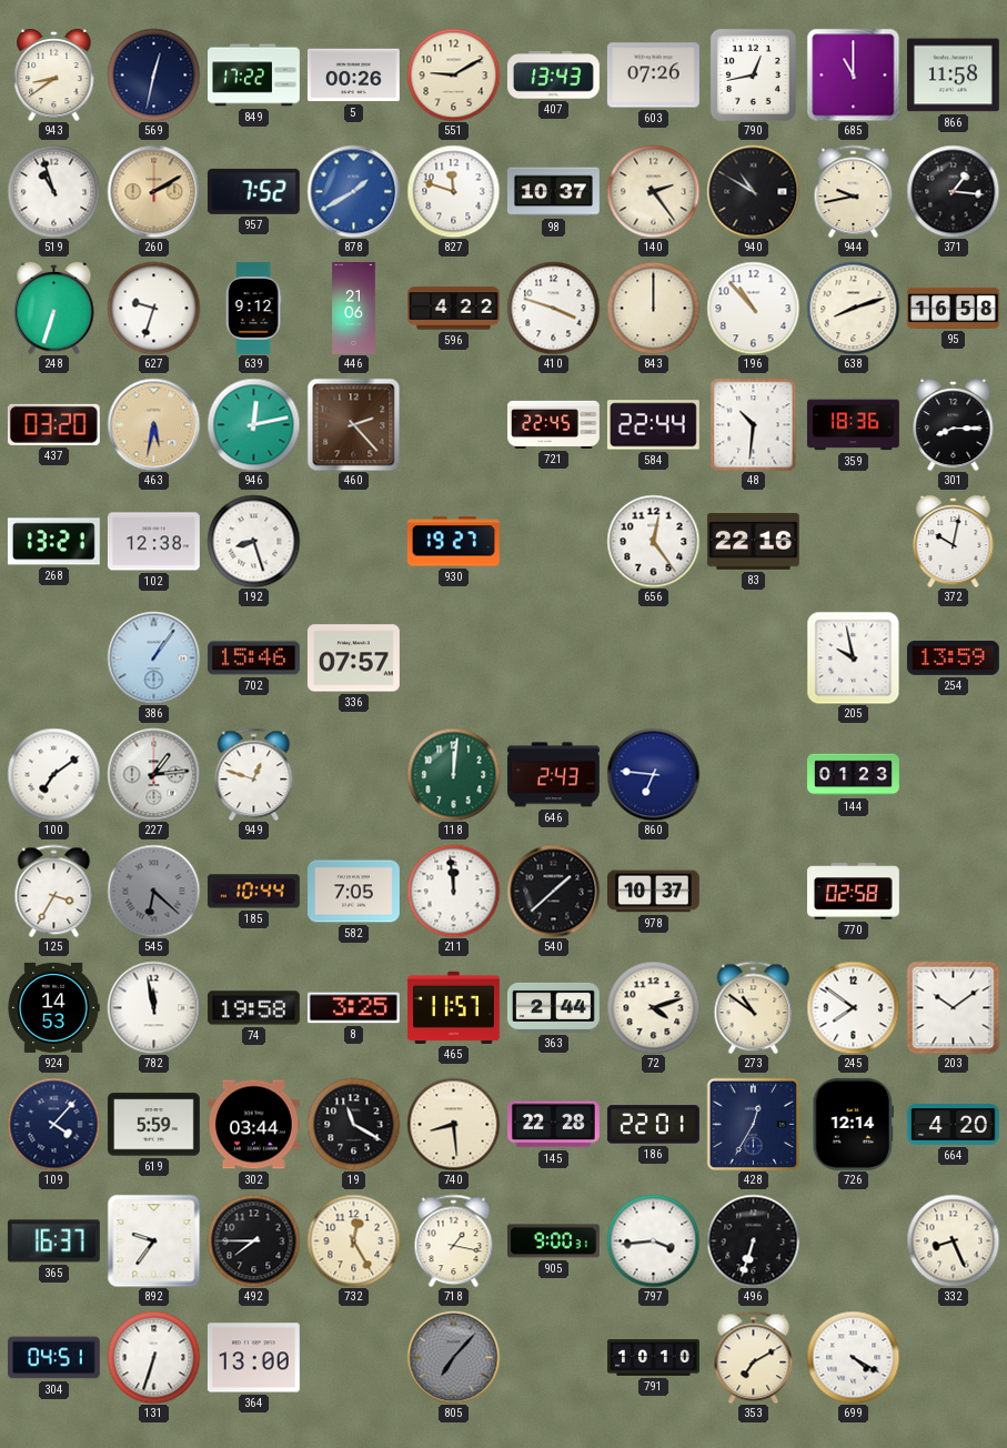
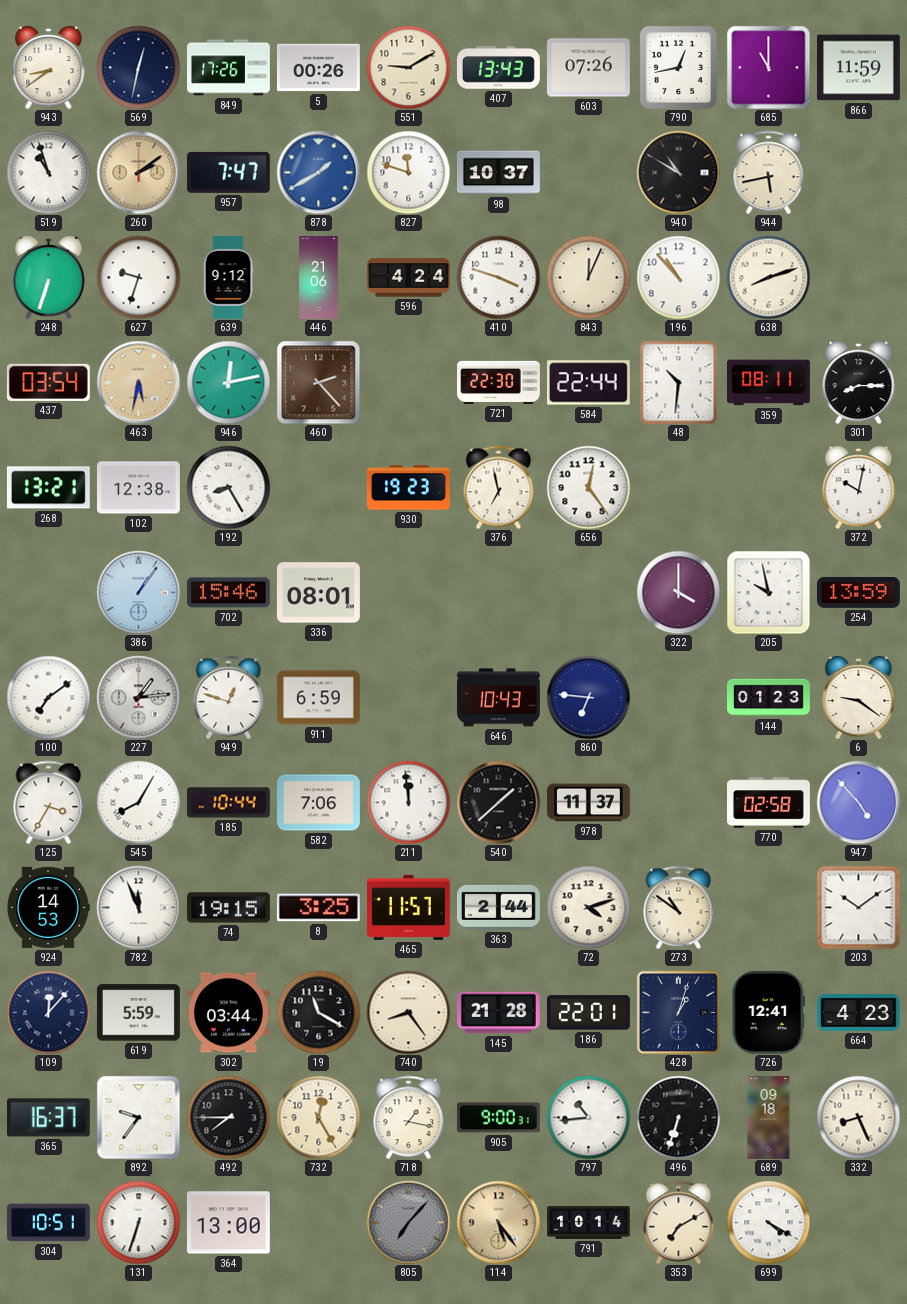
849: 17:22 -> 17:26
866: 11:58 -> 11:59
260: 2:10 -> 2:09
957: 7:52 -> 7:47
140: 2:24 -> none
944: 9:43 -> 5:43
371: 1:16 -> none
596: 4:22 -> 4:24
843: 12:00 -> 12:04
95: 16:58 -> none
437: 03:20 -> 03:54
721: 22:45 -> 22:30
359: 18:36 -> 08:11
192: 8:27 -> 8:25
930: 19:27 -> 19:23
376: none -> 6:58
83: 22:16 -> none
336: 07:57 -> 08:01
322: none -> 4:00
911: none -> 6:59
118: 12:01 -> none
646: 2:43 -> 10:43
6: none -> 9:21
545: 6:22 -> 8:05
545 dial: grey -> white
582: 7:05 -> 7:06
978: 10:37 -> 11:37
947: none -> 4:53
782: 11:58 -> 11:56
74: 19:58 -> 19:15
245: 7:51 -> none
109: 4:07 -> 12:07
740: 8:29 -> 8:24
145: 22:28 -> 21:28
428: 12:35 -> 1:03
726: 12:14 -> 12:41
664: 4:20 -> 4:23
797: 3:44 -> 10:44
689: none -> 09:18
304: 04:51 -> 10:51
114: none -> 5:24
791: 10:10 -> 10:14
